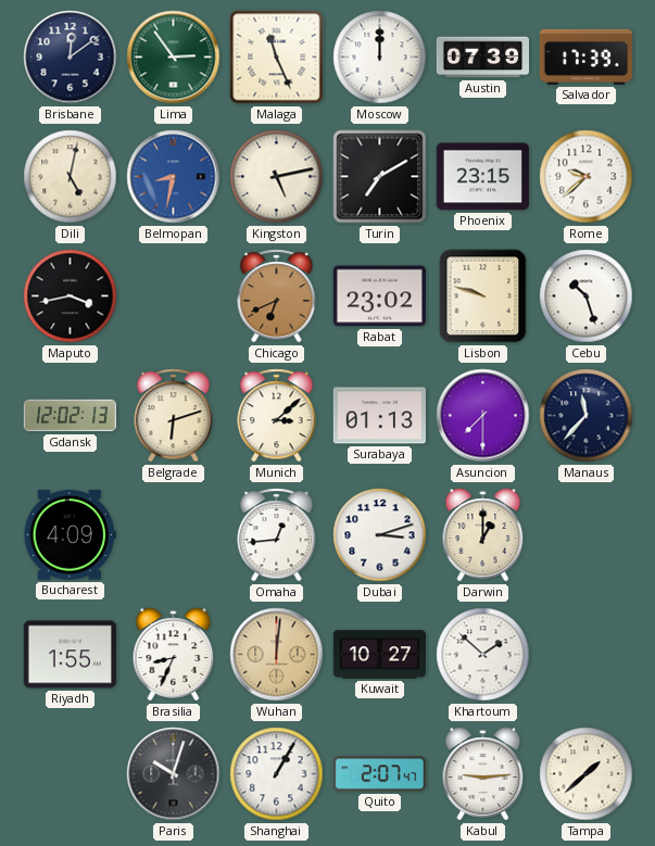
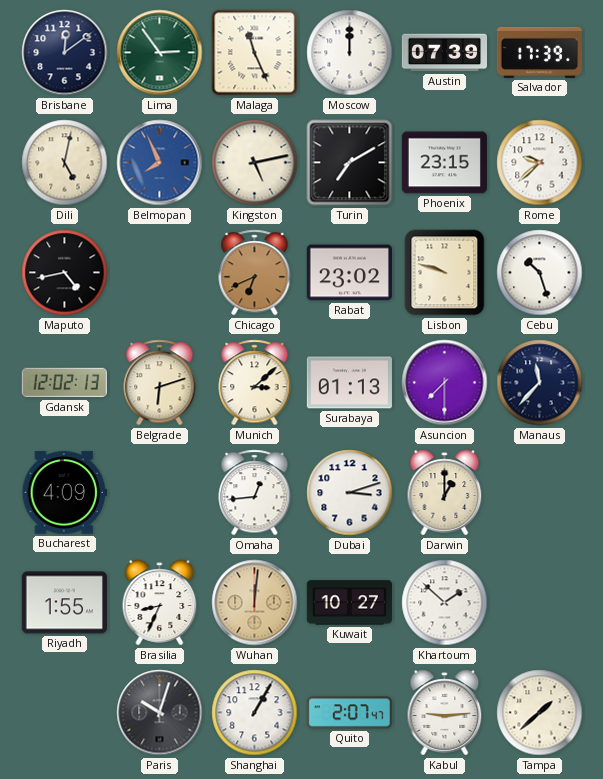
Belmopan: 8:32 -> 7:56
Maputo: 3:43 -> 4:43
